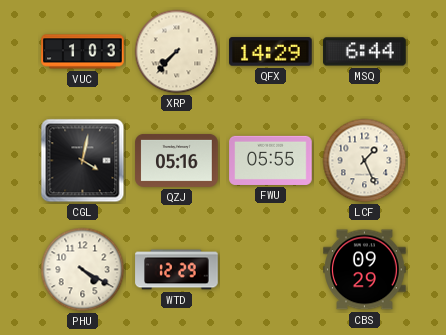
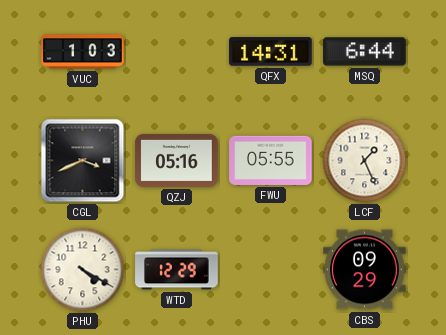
XRP: 7:37 -> none
QFX: 14:29 -> 14:31
CGL: 4:02 -> 3:41
